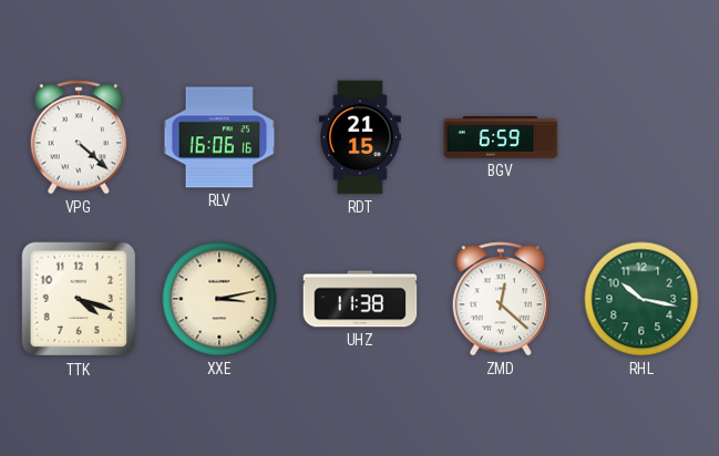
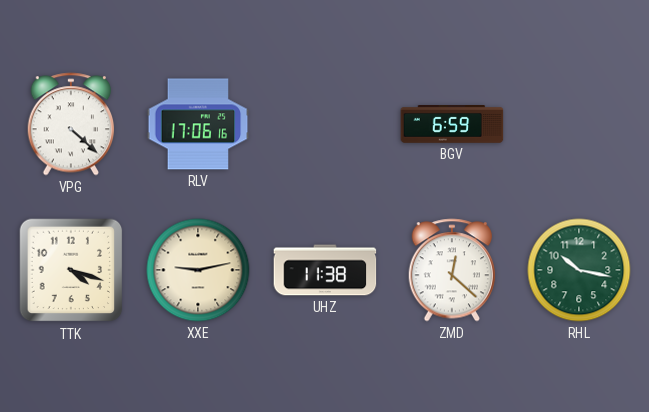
RLV: 16:06 -> 17:06
RDT: 21:15 -> none
XXE: 3:13 -> 9:13
